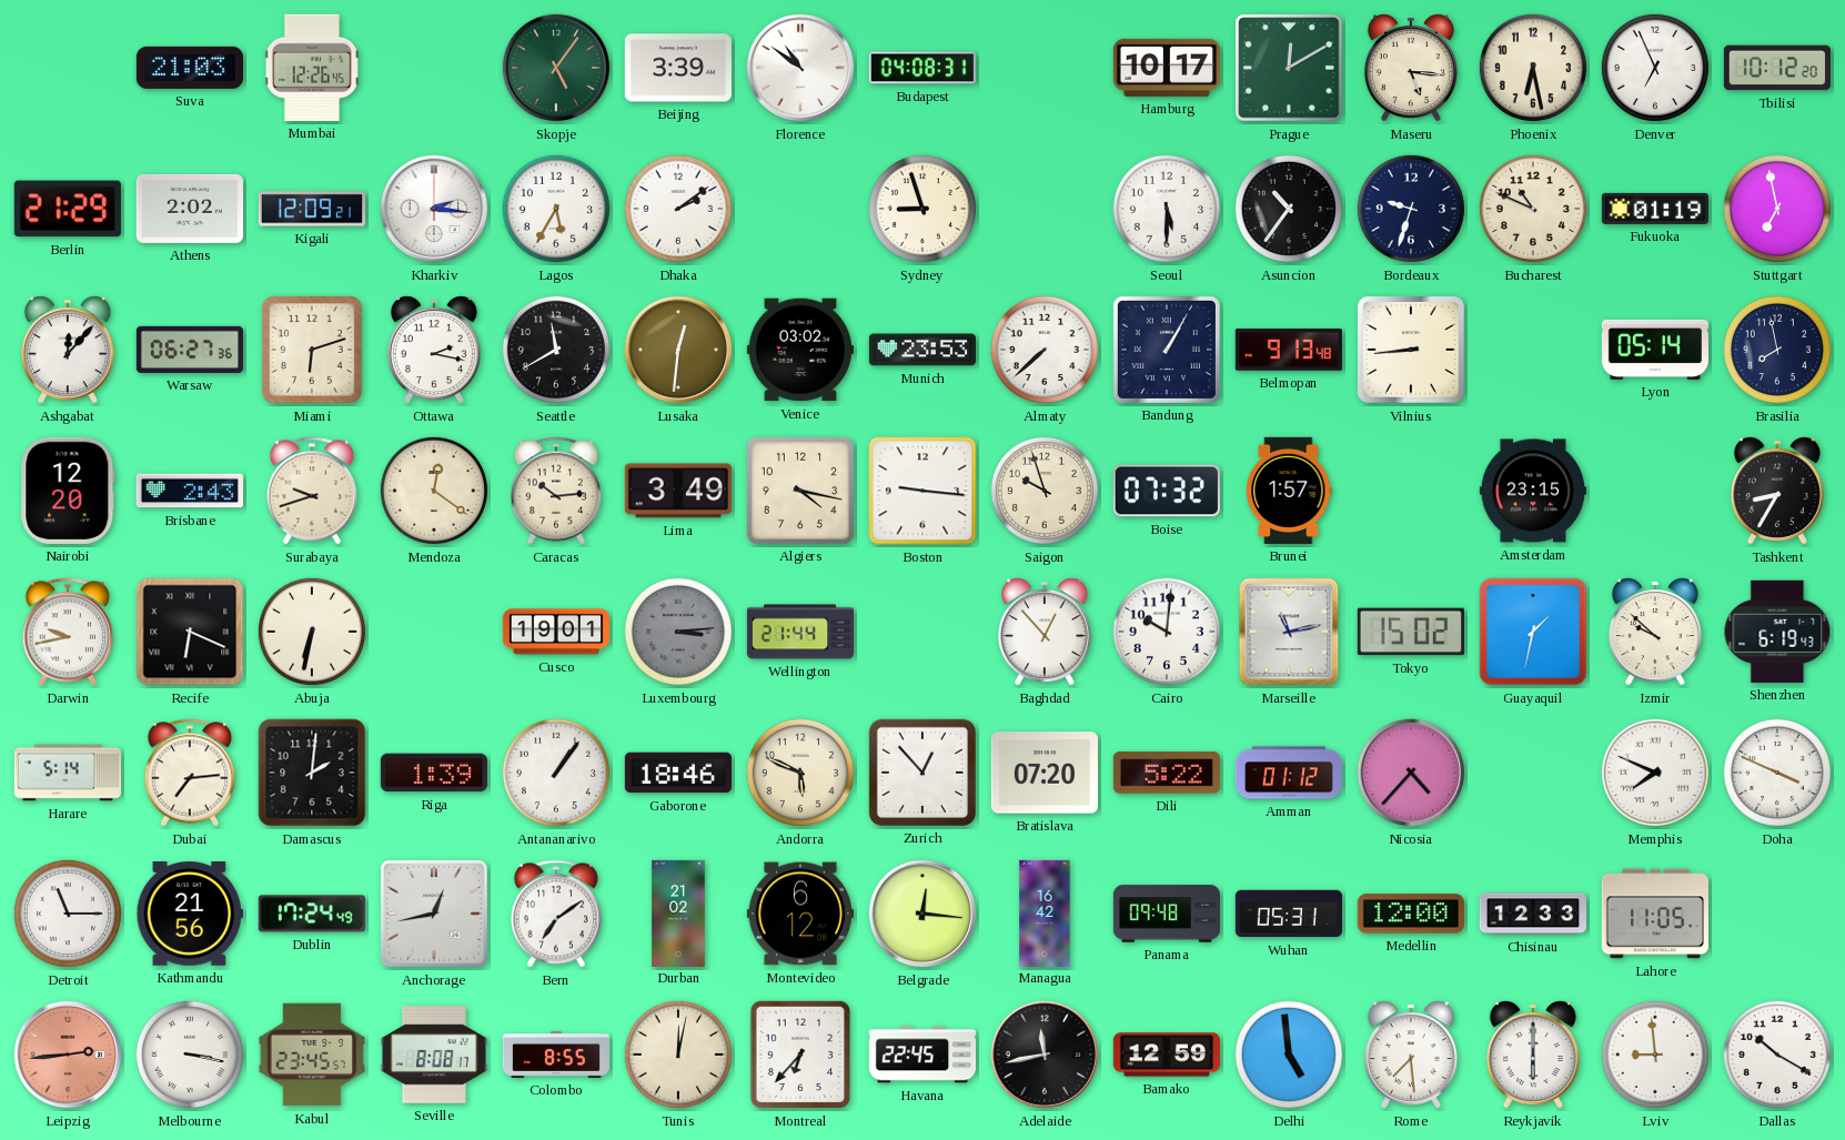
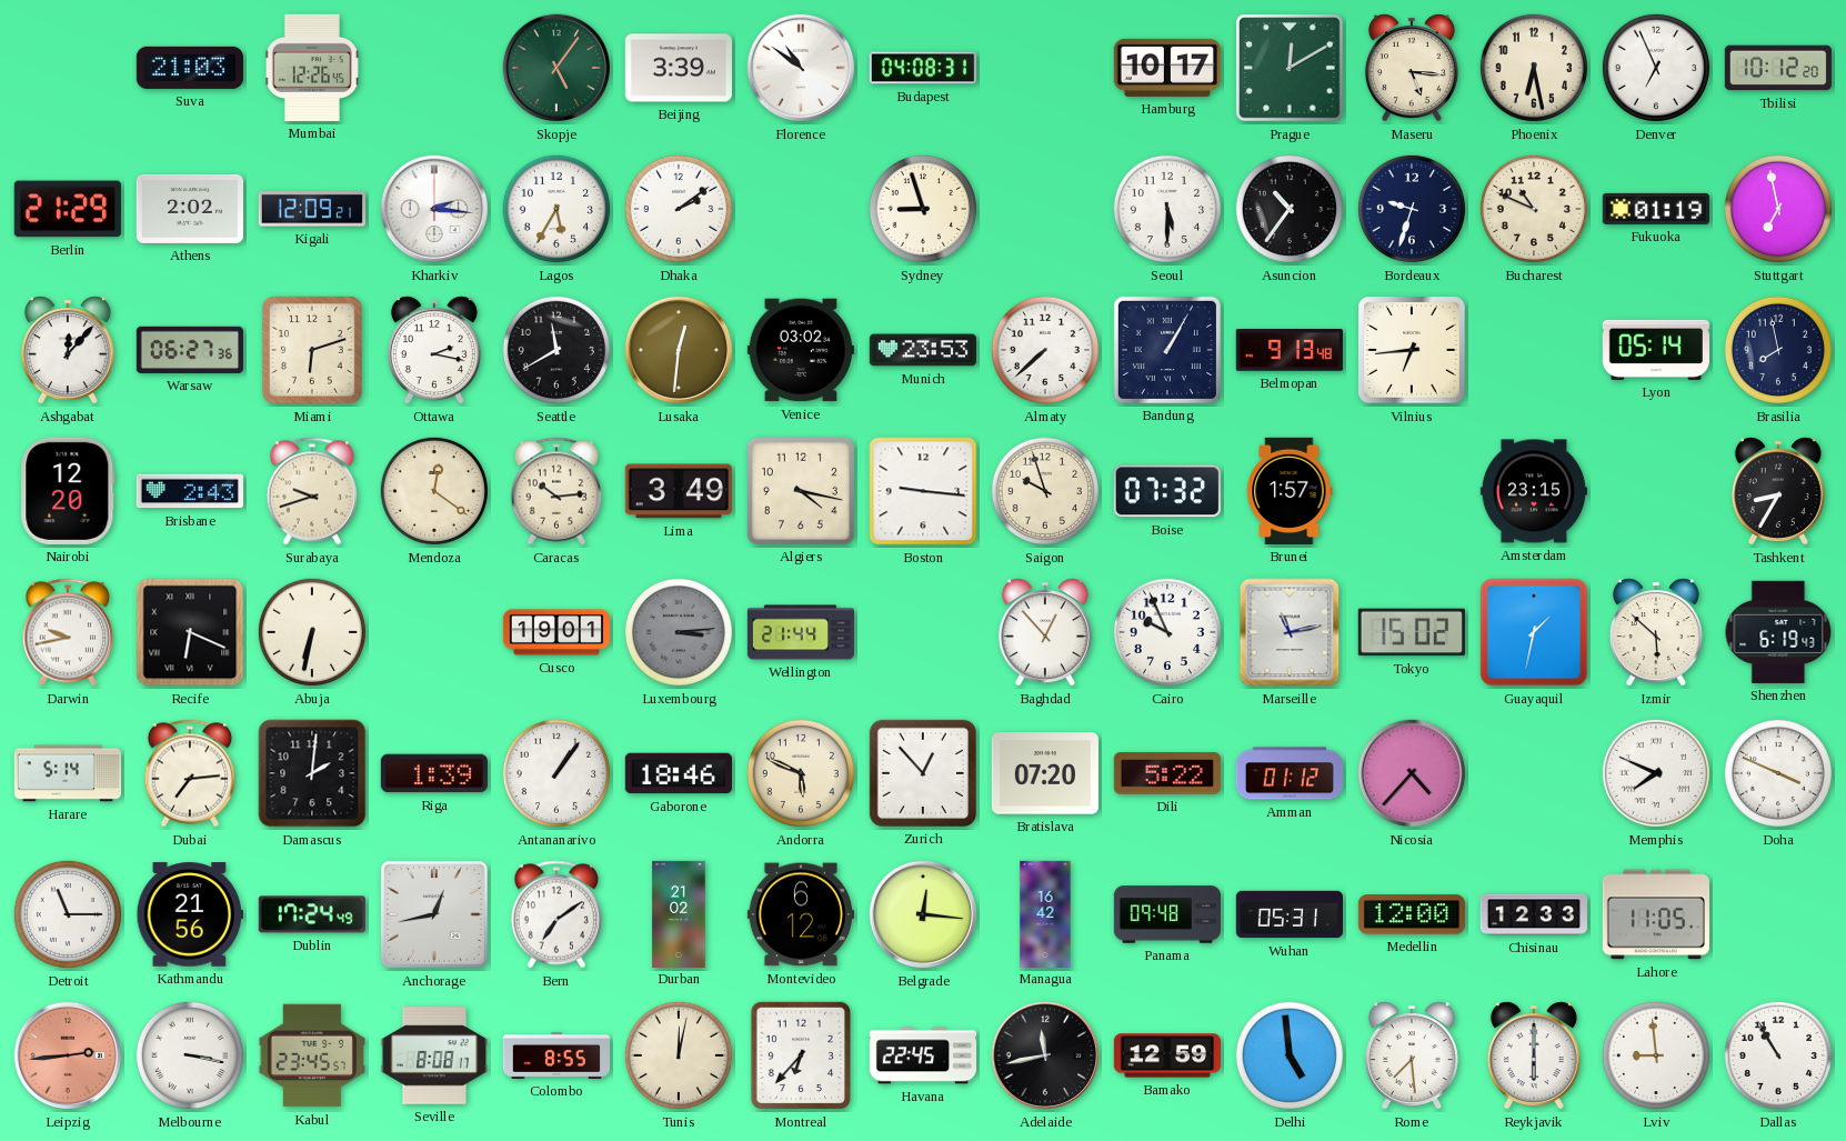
Vilnius: 8:44 -> 6:44
Cairo: 10:01 -> 9:56
Izmir: 9:52 -> 5:52
Dallas: 10:20 -> 10:55
